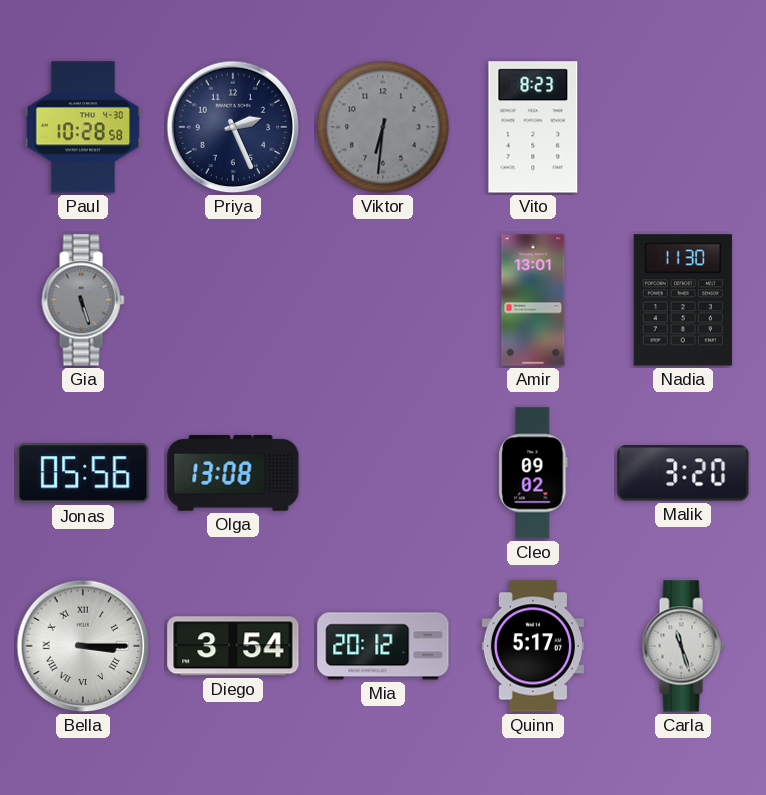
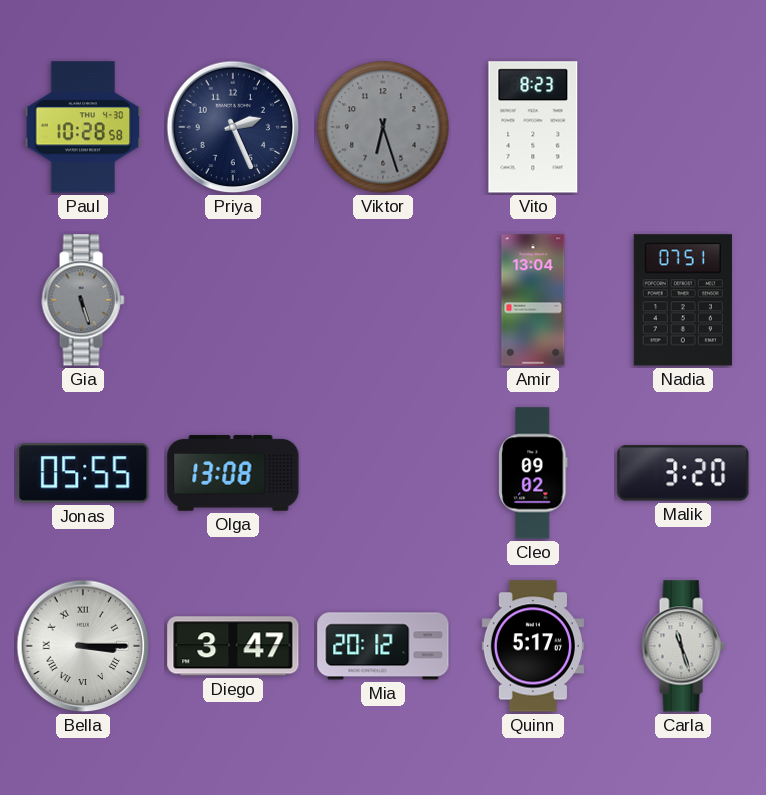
Viktor: 6:31 -> 6:27
Amir: 13:01 -> 13:04
Nadia: 11:30 -> 07:51
Jonas: 05:56 -> 05:55
Diego: 3:54 -> 3:47
